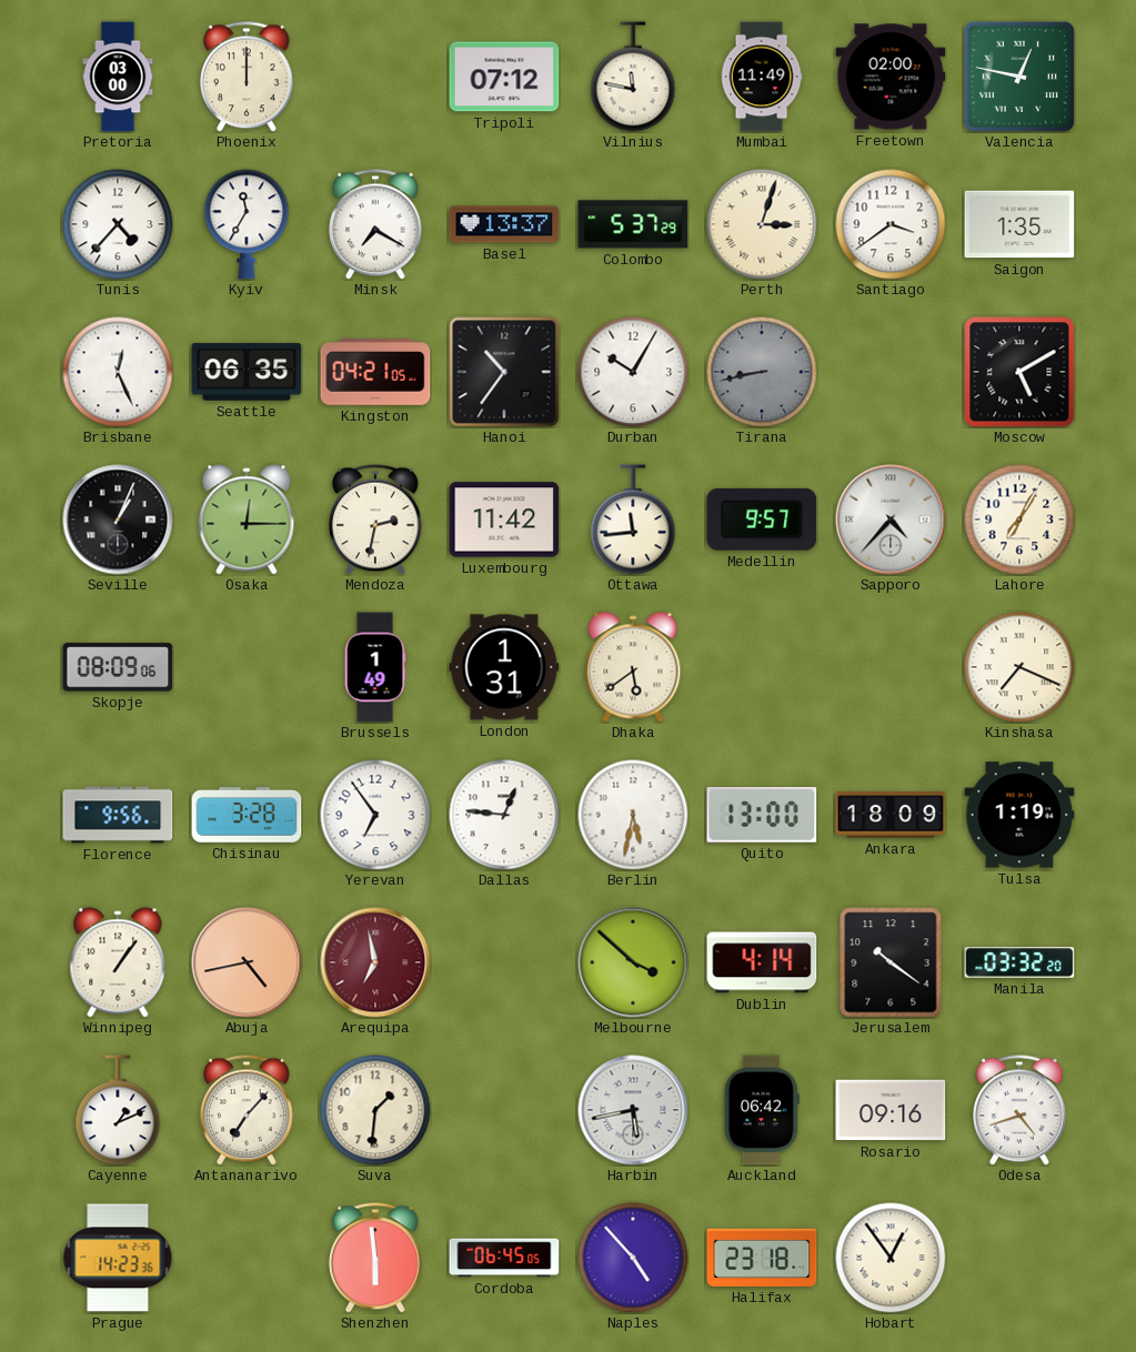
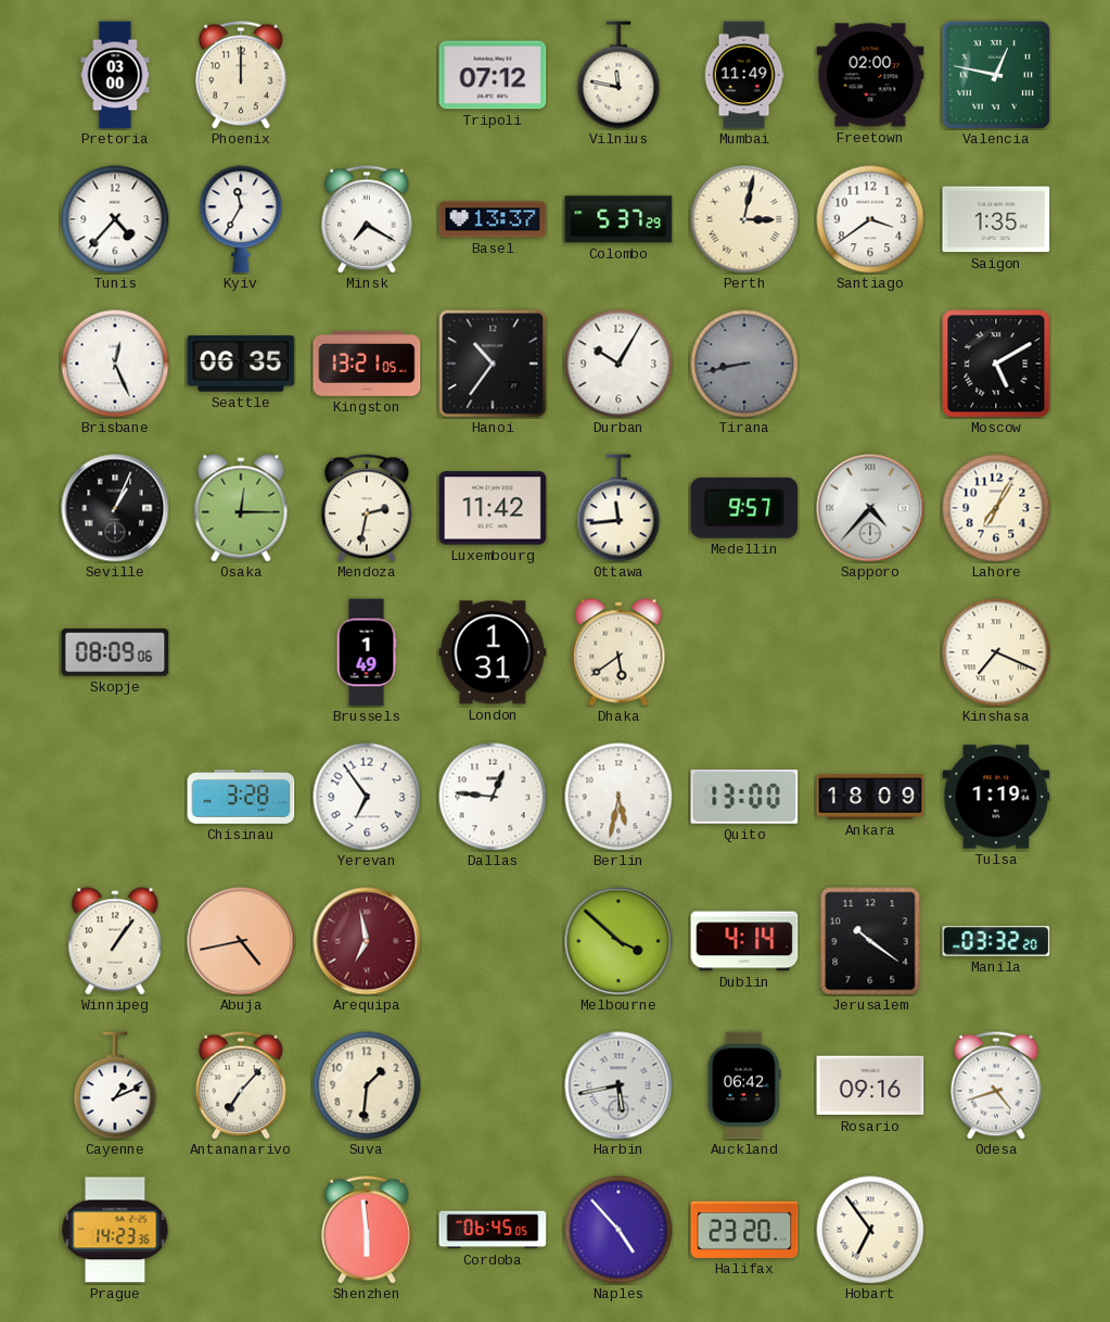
Perth: 3:03 -> 3:02
Kingston: 04:21 -> 13:21
Florence: 9:56 -> none
Halifax: 23:18 -> 23:20
Hobart: 12:54 -> 6:54
